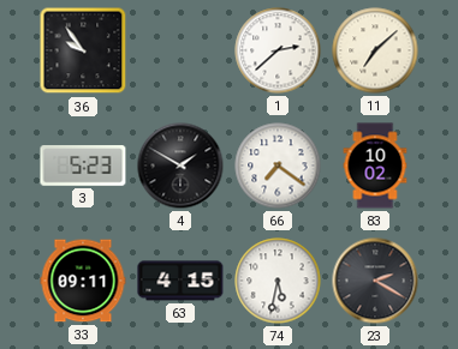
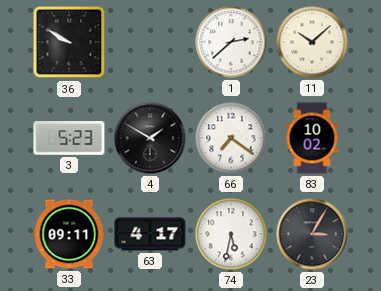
36: 9:54 -> 9:50
11: 7:08 -> 10:08
63: 4:15 -> 4:17
23: 2:20 -> 3:05
